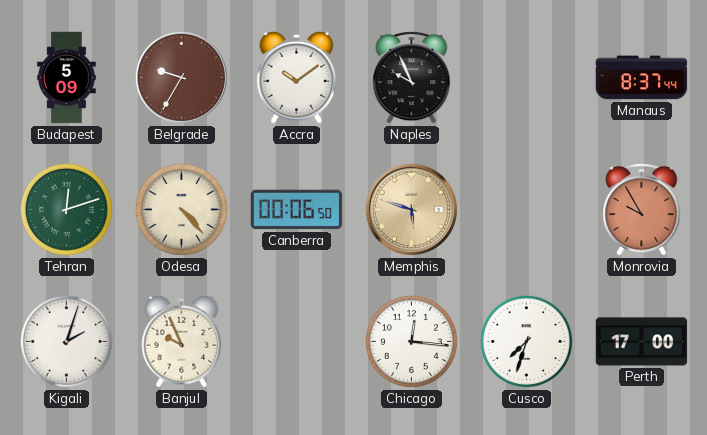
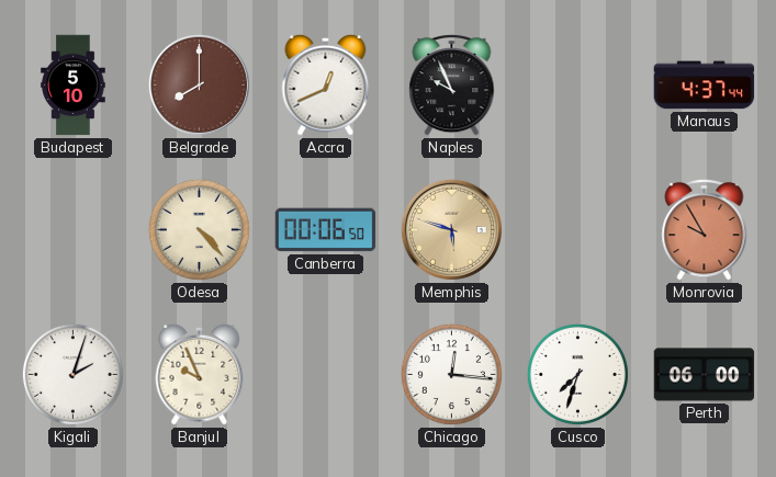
Budapest: 5:09 -> 5:10
Belgrade: 9:35 -> 8:00
Accra: 10:09 -> 12:41
Manaus: 8:37 -> 4:37
Tehran: 12:12 -> none
Perth: 17:00 -> 06:00
